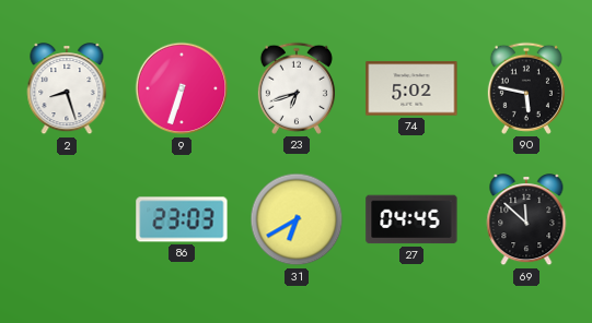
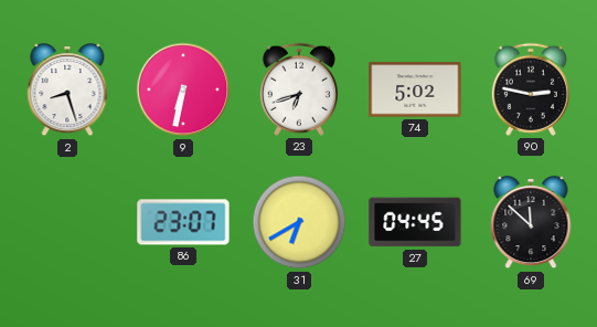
9: 6:33 -> 6:32
90: 5:47 -> 2:47
86: 23:03 -> 23:07
